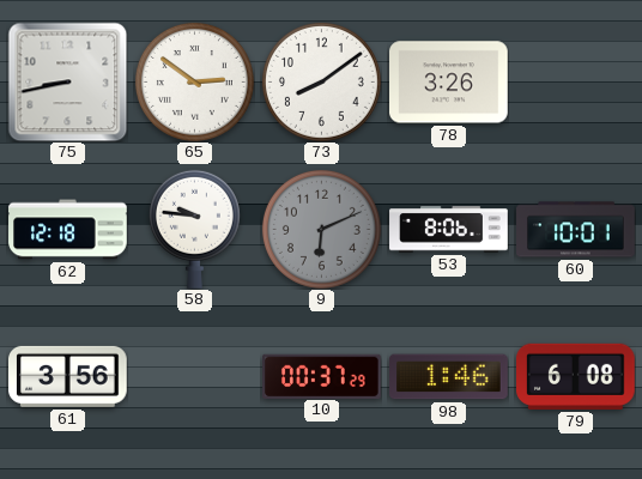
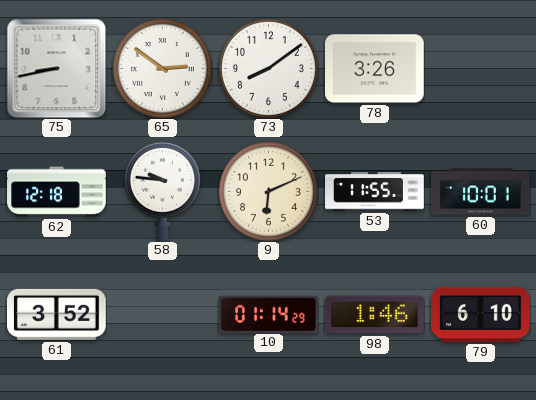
9 dial: grey -> cream
53: 8:06 -> 11:55
61: 3:56 -> 3:52
10: 00:37 -> 01:14
79: 6:08 -> 6:10
